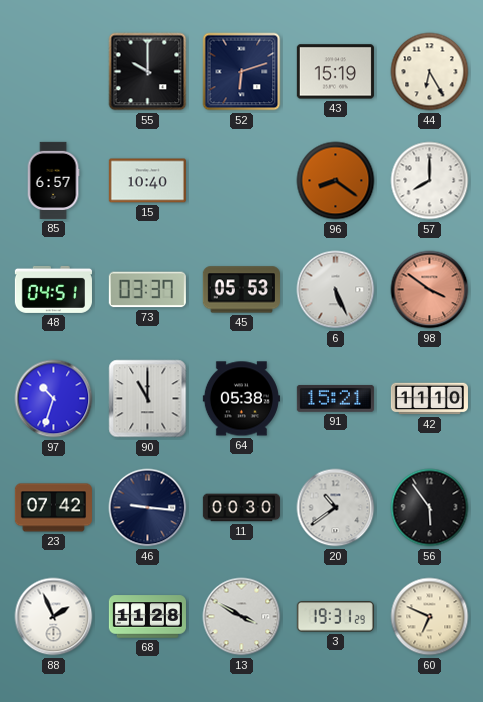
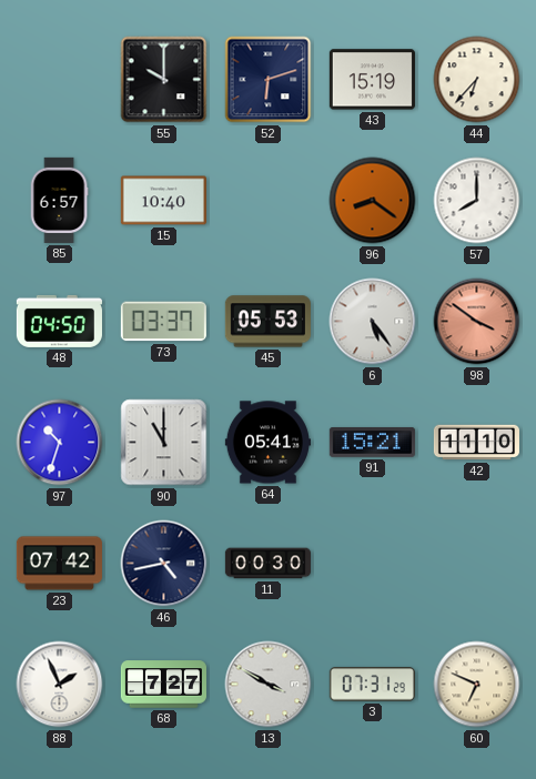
44: 6:25 -> 6:37
48: 04:51 -> 04:50
6: 5:26 -> 5:24
64: 05:38 -> 05:41
46: 9:16 -> 4:43
20: 10:39 -> none
56: 5:54 -> none
68: 11:28 -> 7:27
3: 19:31 -> 07:31
